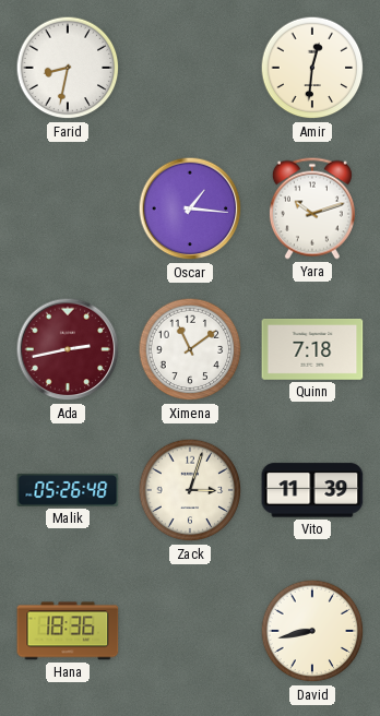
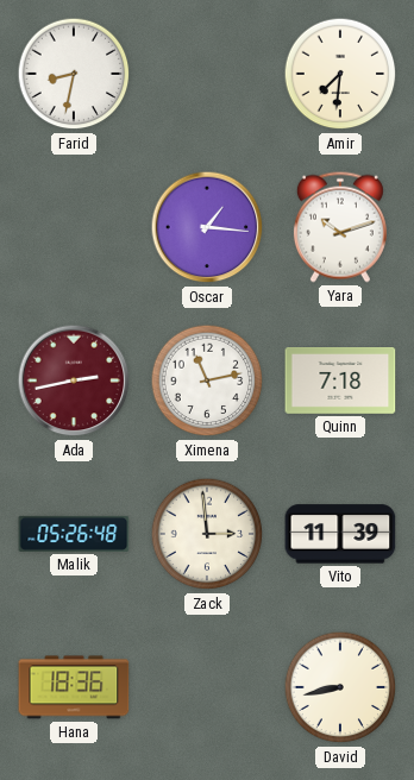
Amir: 12:31 -> 7:31
Ximena: 11:09 -> 11:13
Zack: 3:03 -> 2:59
